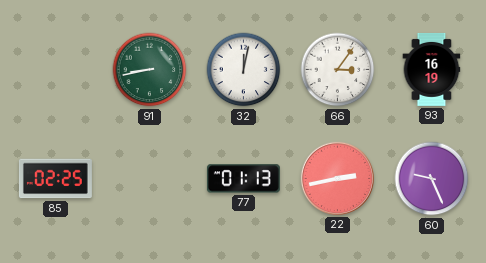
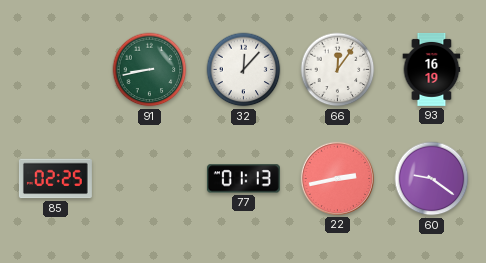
32: 12:02 -> 12:07
66: 3:06 -> 12:06
60: 9:26 -> 9:21
